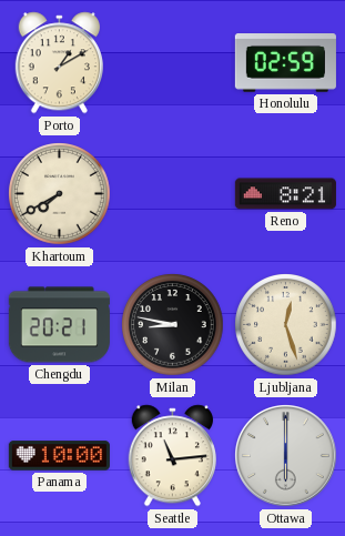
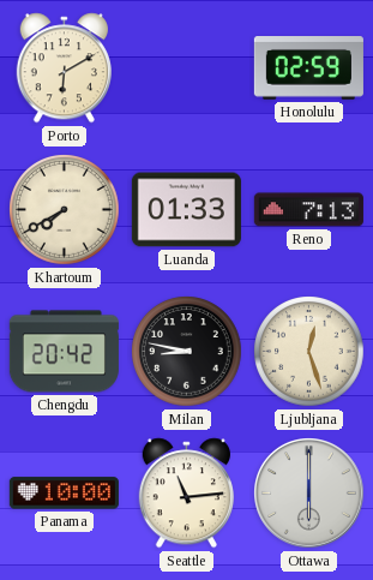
Porto: 1:10 -> 6:10
Luanda: none -> 01:33
Reno: 8:21 -> 7:13
Chengdu: 20:21 -> 20:42
